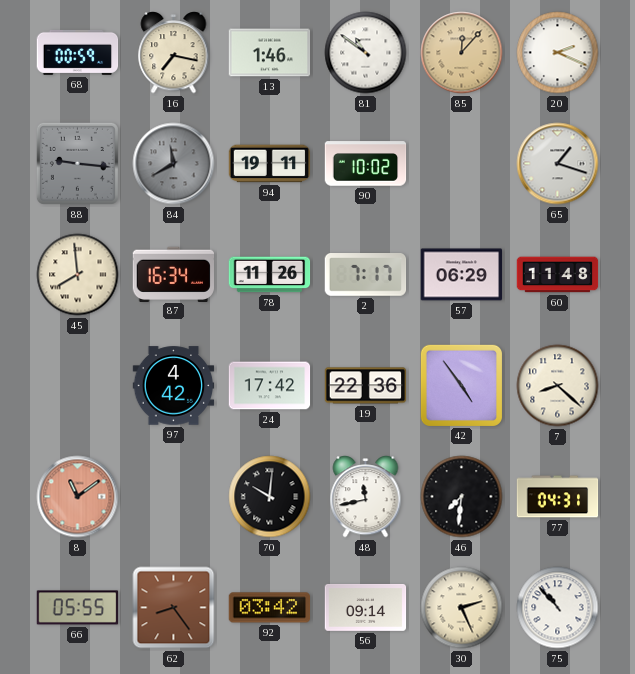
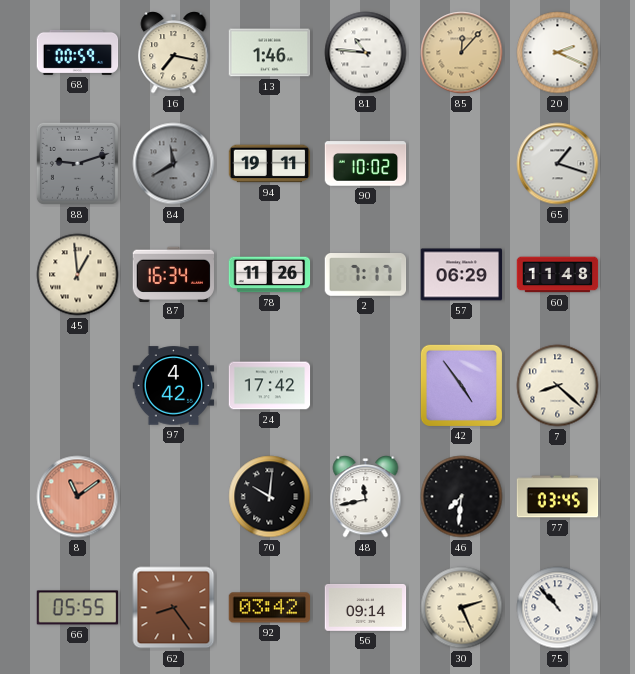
81: 10:51 -> 10:46
88: 9:16 -> 9:12
45: 7:59 -> 12:59
19: 22:36 -> none
77: 04:31 -> 03:45
